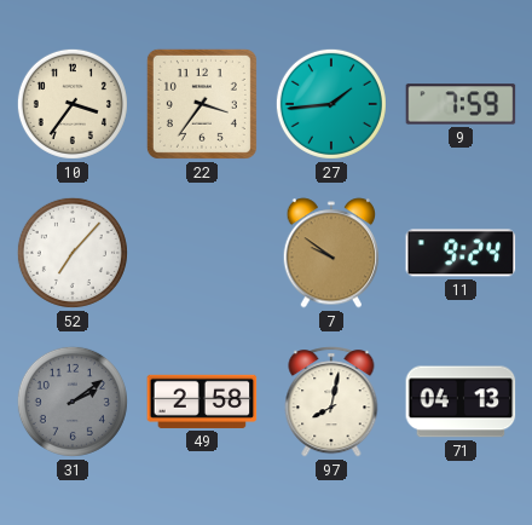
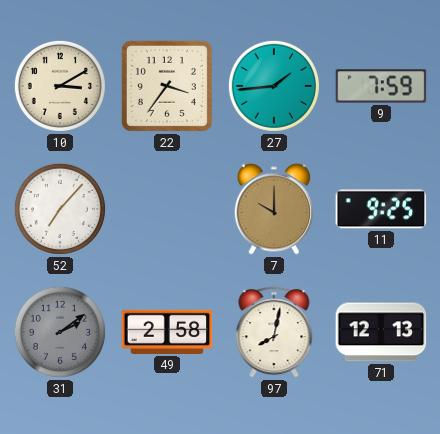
10: 3:36 -> 3:10
7: 9:51 -> 10:00
11: 9:24 -> 9:25
71: 04:13 -> 12:13
